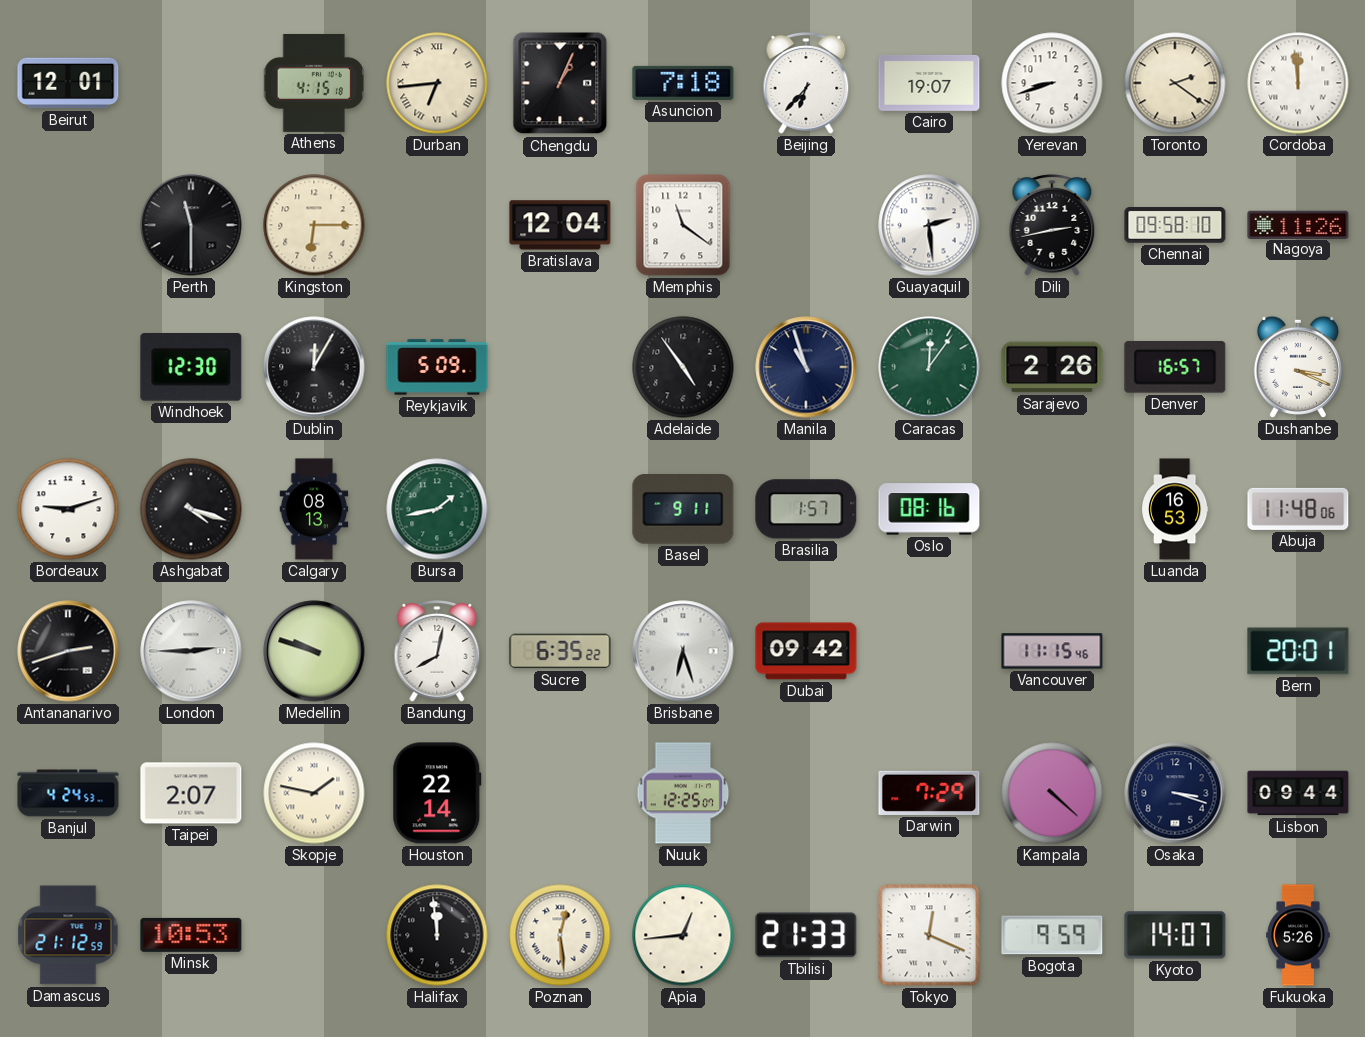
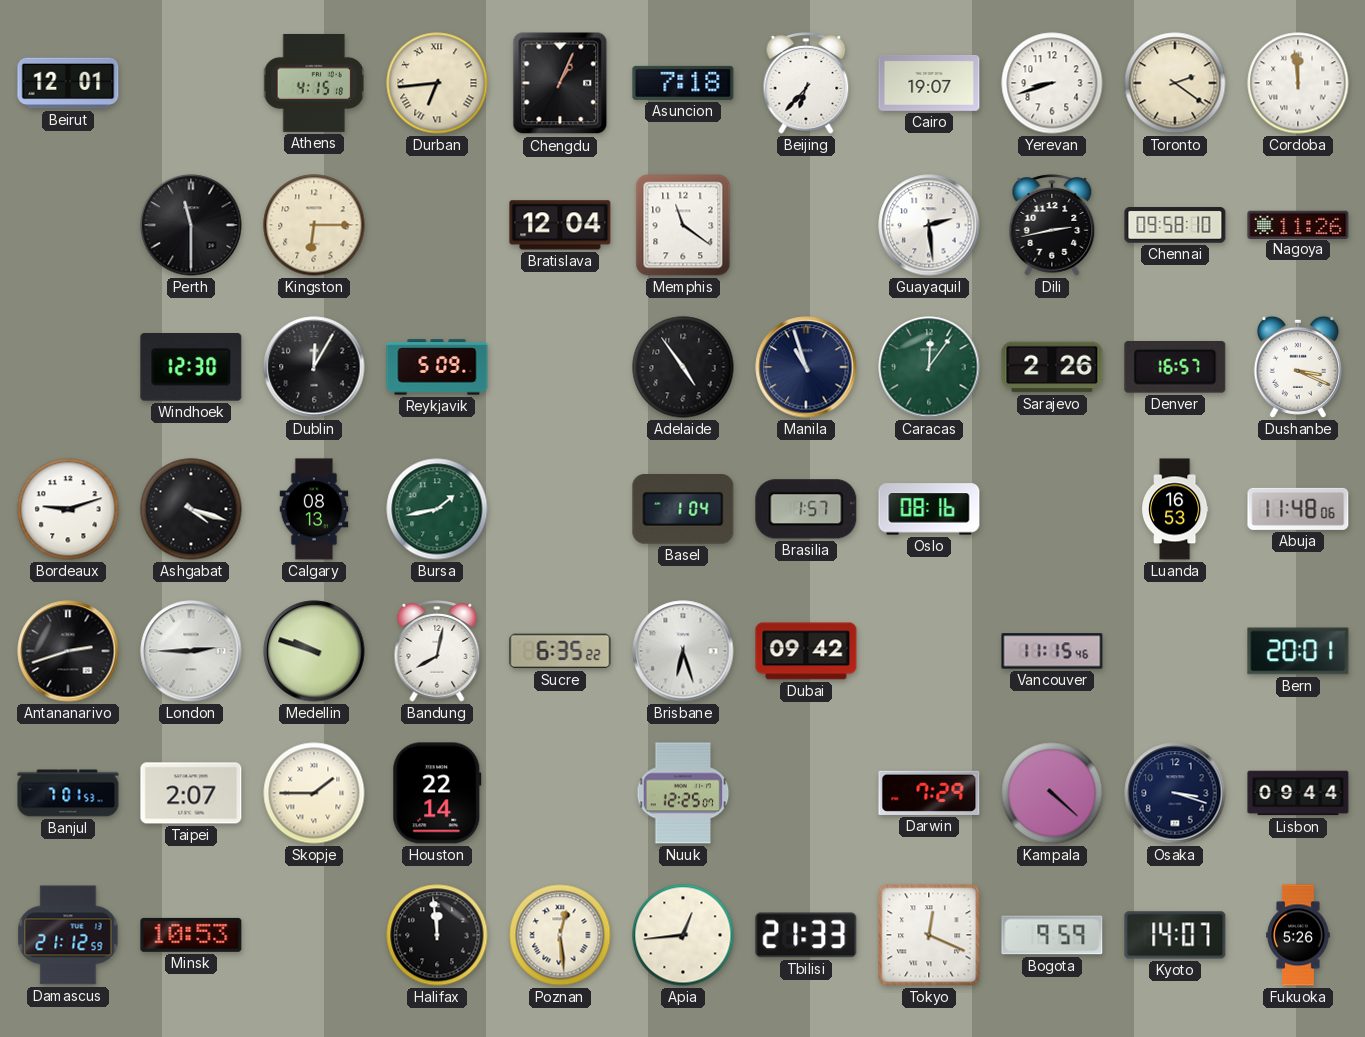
Basel: 9:11 -> 1:04
Banjul: 4:24 -> 7:01
Skopje: 1:47 -> 1:45
